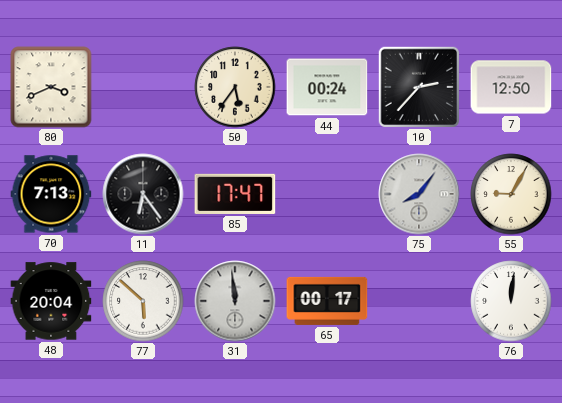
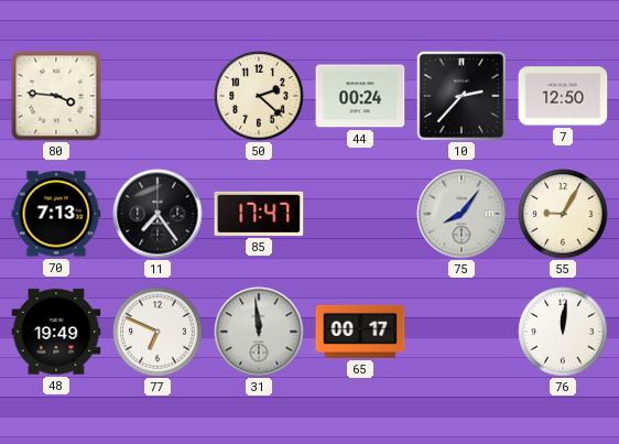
80: 3:41 -> 3:46
50: 5:36 -> 2:22
11: 6:24 -> 7:24
48: 20:04 -> 19:49
77: 5:52 -> 6:49
